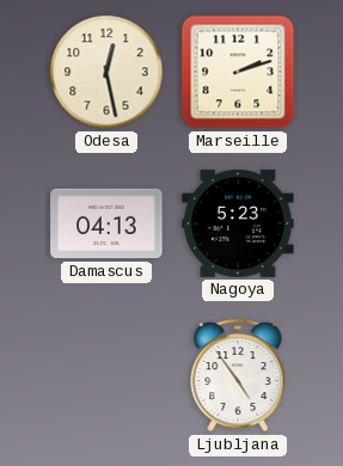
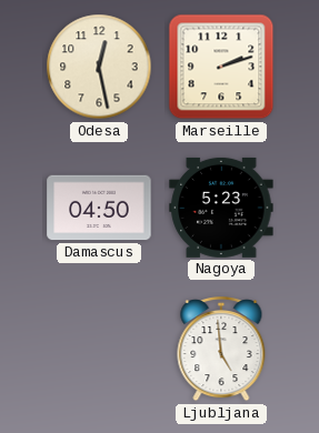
Damascus: 04:13 -> 04:50
Ljubljana: 4:54 -> 4:59
